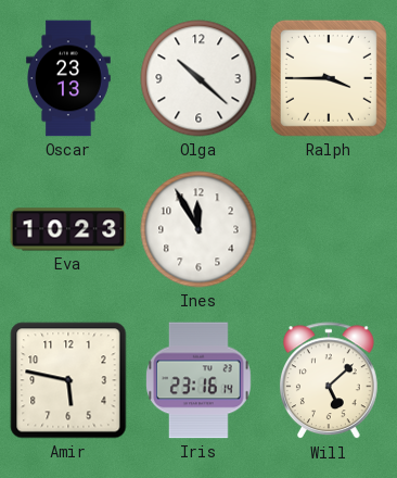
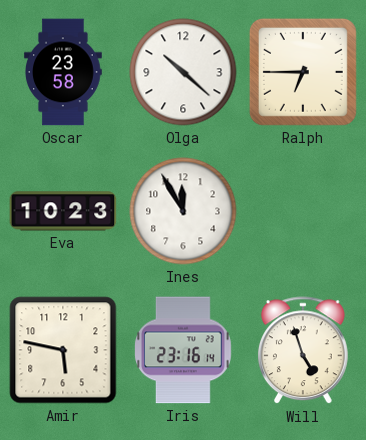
Oscar: 23:13 -> 23:58
Ralph: 3:45 -> 6:45
Will: 5:08 -> 4:57
